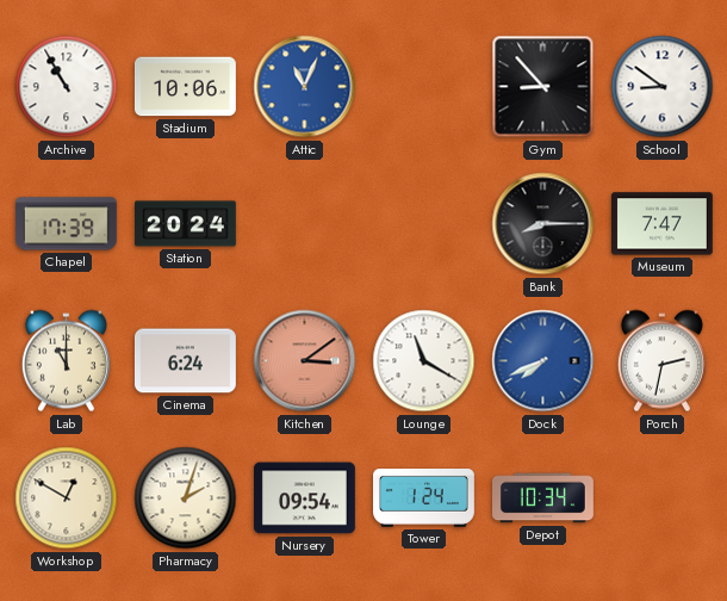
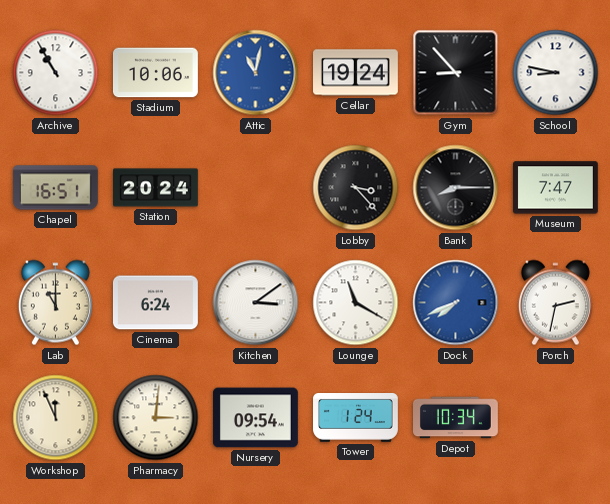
Attic: 11:04 -> 11:02
Cellar: none -> 19:24
School: 8:51 -> 8:47
Chapel: 17:39 -> 16:51
Lobby: none -> 3:23
Kitchen dial: salmon -> white
Workshop: 12:50 -> 11:56
Pharmacy: 2:03 -> 3:01
